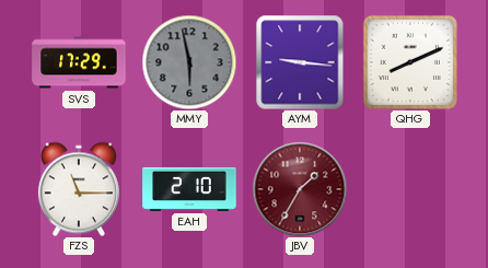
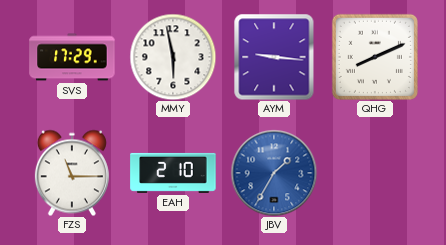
MMY dial: grey -> white
JBV dial: burgundy -> blue
